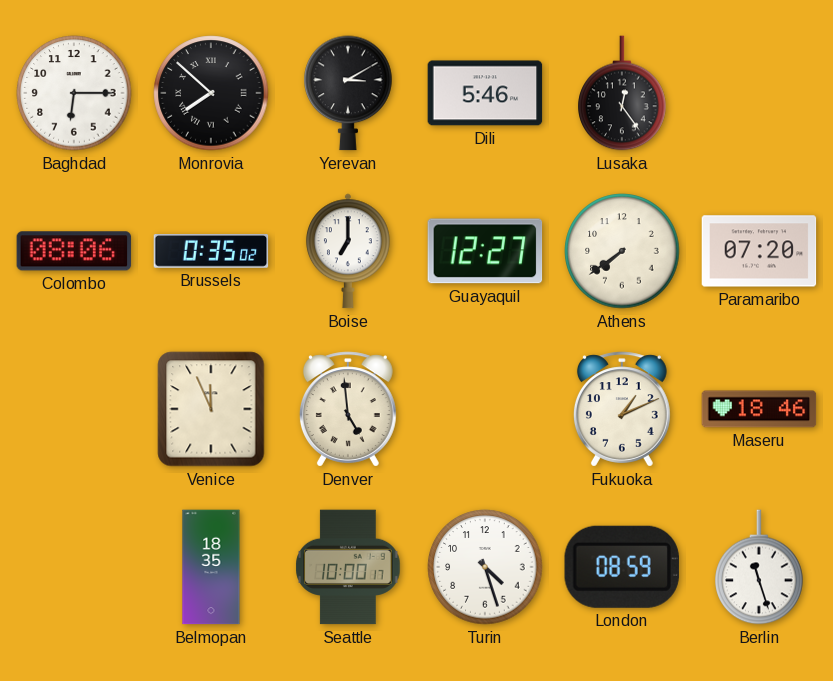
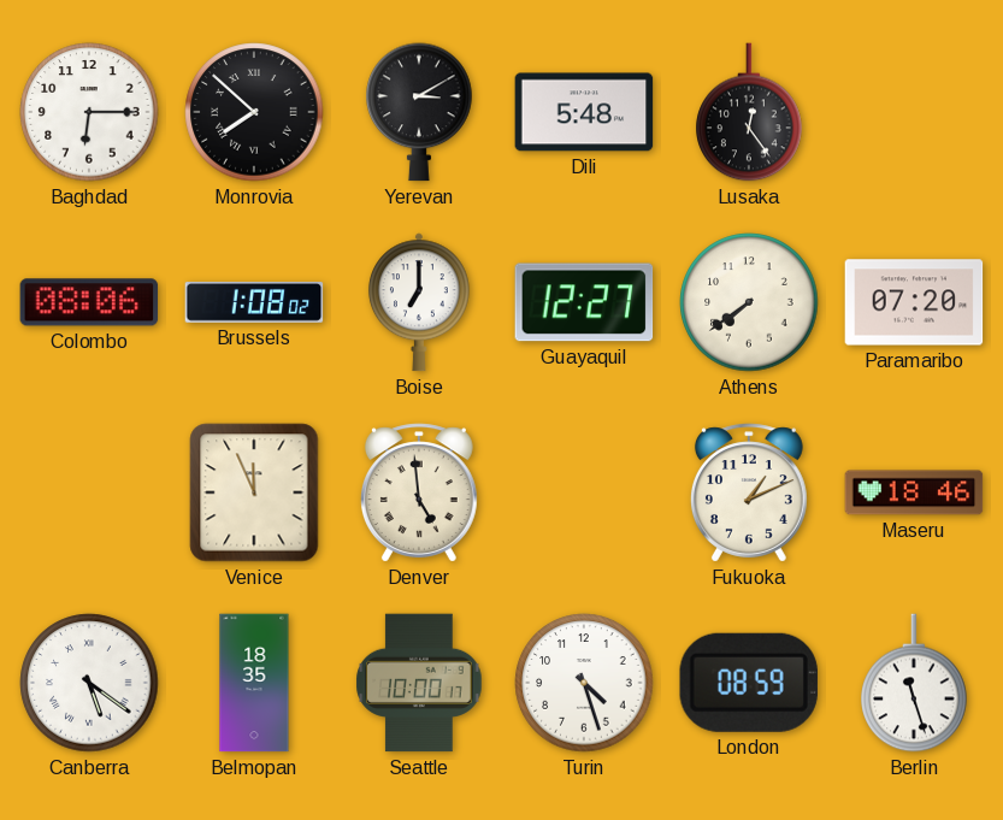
Dili: 5:46 -> 5:48
Brussels: 0:35 -> 1:08
Canberra: none -> 5:21
